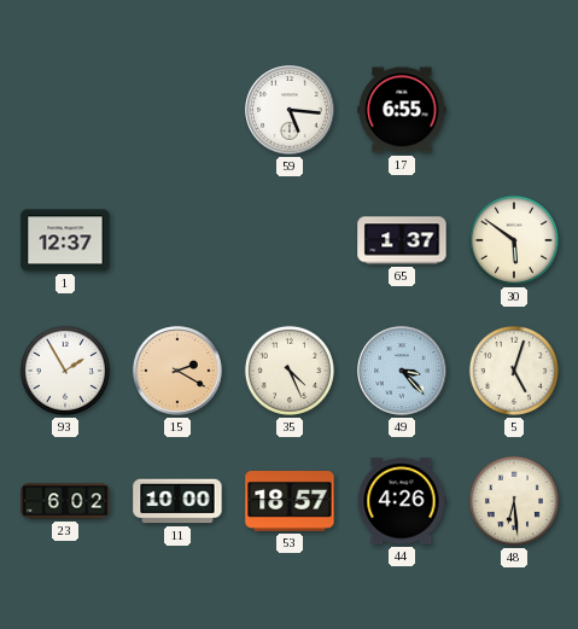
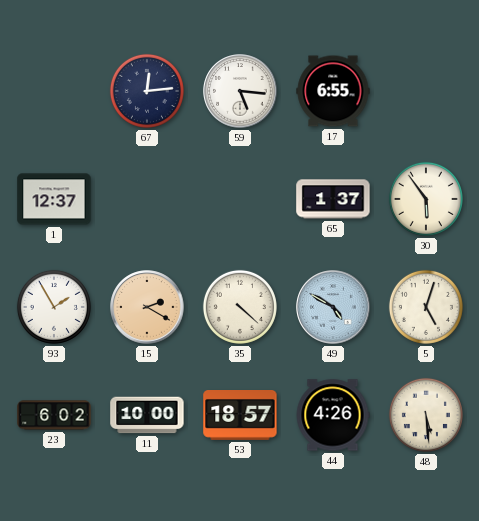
67: none -> 12:14
30: 5:51 -> 5:54
35: 4:26 -> 4:22
49: 3:23 -> 4:50
48: 6:29 -> 5:29
